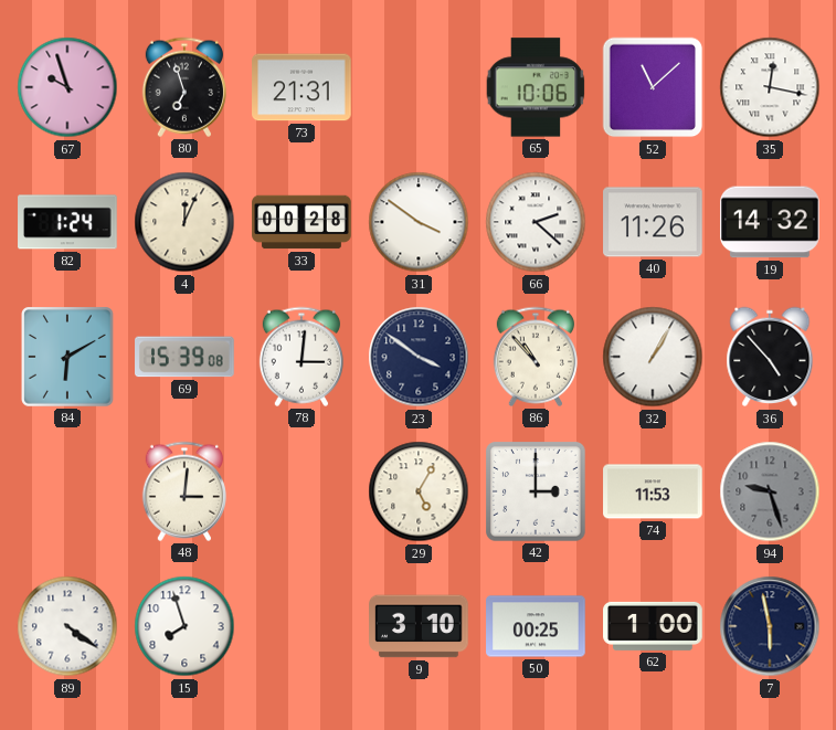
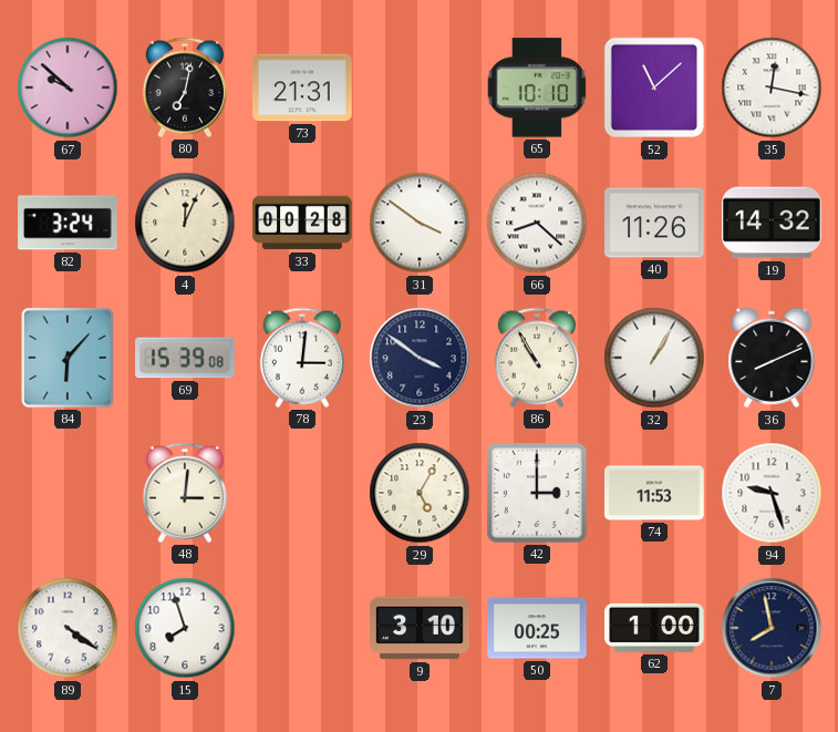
67: 9:57 -> 9:52
80: 6:57 -> 7:02
65: 10:06 -> 10:10
82: 1:24 -> 3:24
66: 2:22 -> 8:22
84: 6:10 -> 6:07
86: 10:53 -> 10:55
36: 4:53 -> 8:11
94 dial: grey -> white
7: 5:58 -> 7:58
